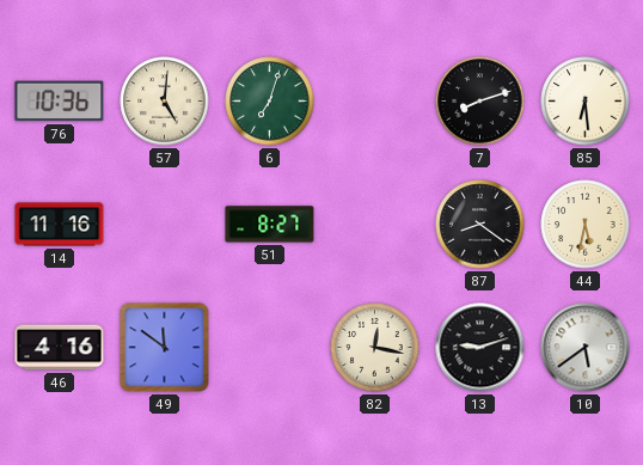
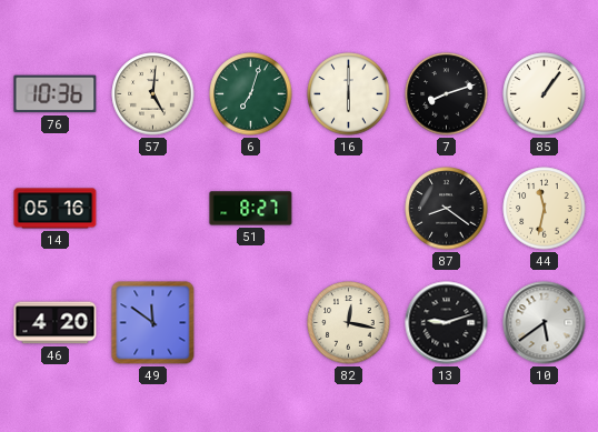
16: none -> 6:00
85: 6:29 -> 1:06
14: 11:16 -> 05:16
44: 5:32 -> 11:32
46: 4:16 -> 4:20
